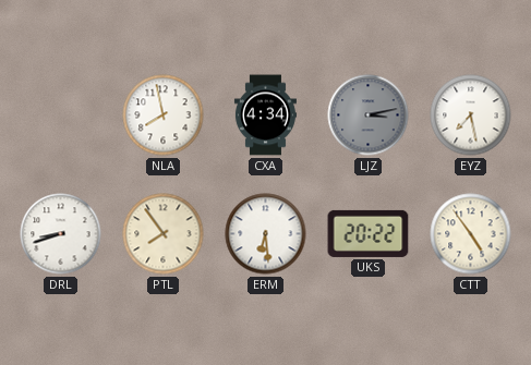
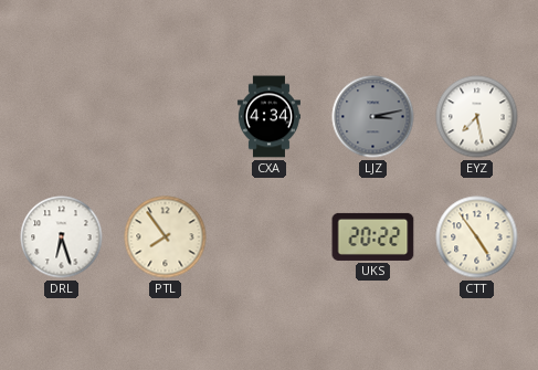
NLA: 7:58 -> none
DRL: 8:42 -> 6:27
ERM: 6:29 -> none
